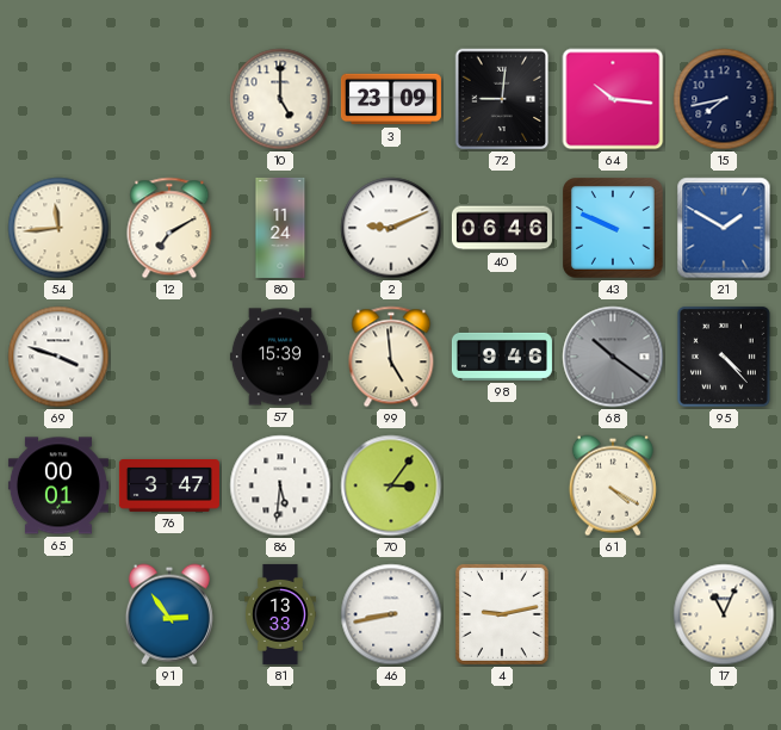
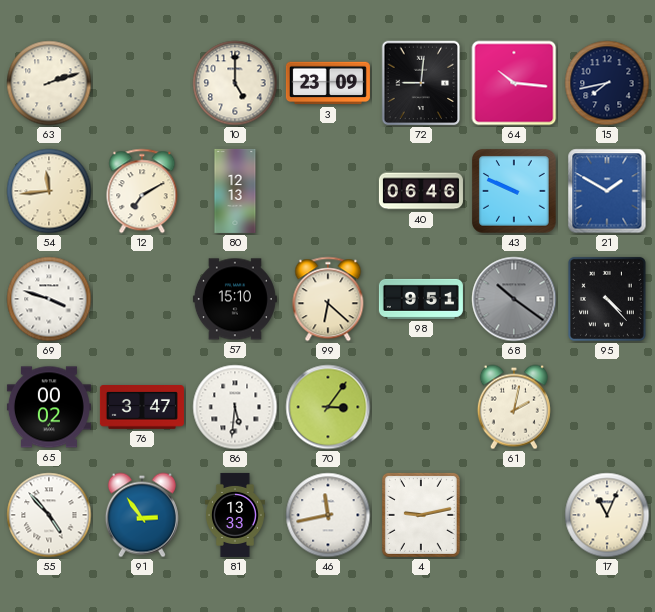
63: none -> 2:12
80: 11:24 -> 12:13
2: 9:11 -> none
57: 15:39 -> 15:10
99: 4:59 -> 6:22
98: 9:46 -> 9:51
65: 00:01 -> 00:02
61: 4:20 -> 2:02
55: none -> 4:53
46: 8:43 -> 11:43
